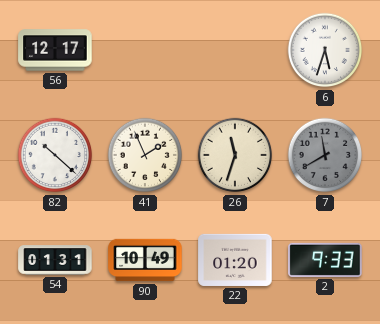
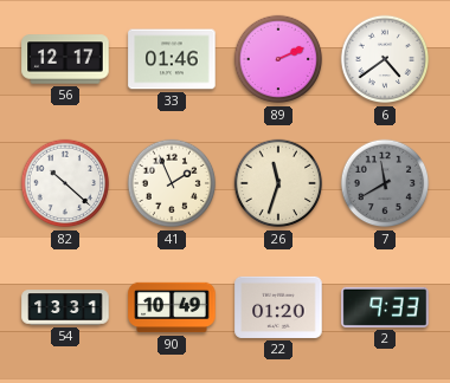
33: none -> 01:46
89: none -> 2:11
6: 5:33 -> 4:39
54: 01:31 -> 13:31
